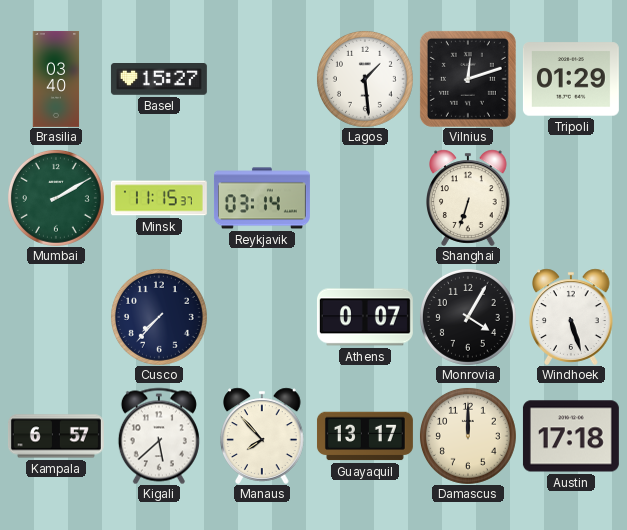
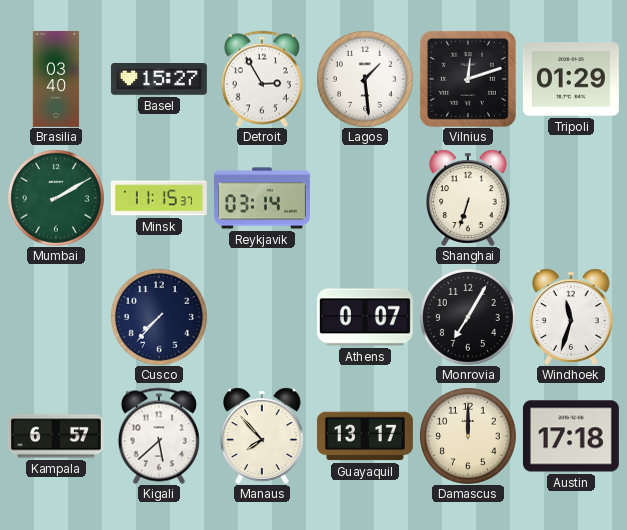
Detroit: none -> 2:55
Monrovia: 4:05 -> 7:05
Windhoek: 5:27 -> 11:33
